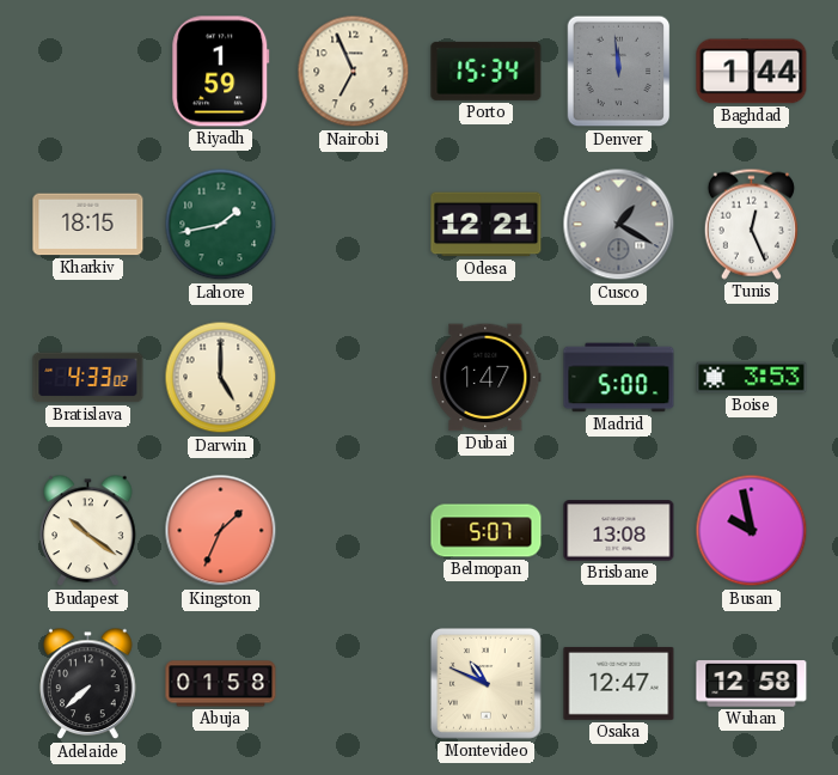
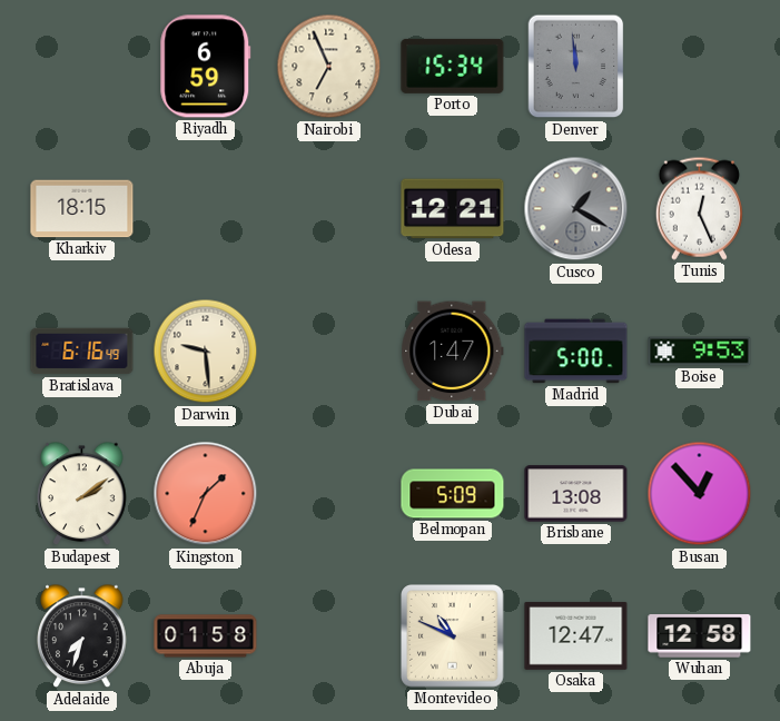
Riyadh: 1:59 -> 6:59
Baghdad: 1:44 -> none
Lahore: 1:43 -> none
Bratislava: 4:33 -> 6:16
Darwin: 5:00 -> 9:29
Boise: 3:53 -> 9:53
Budapest: 10:21 -> 2:09
Belmopan: 5:07 -> 5:09
Busan: 9:58 -> 12:53
Adelaide: 7:38 -> 7:33
